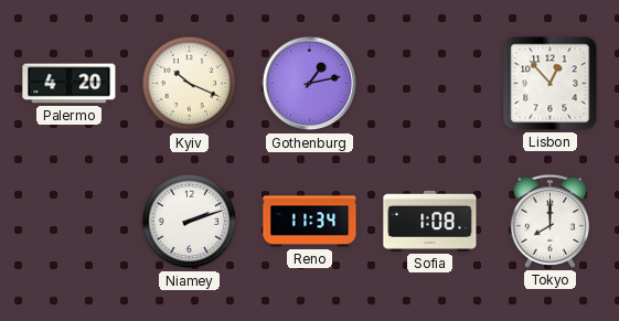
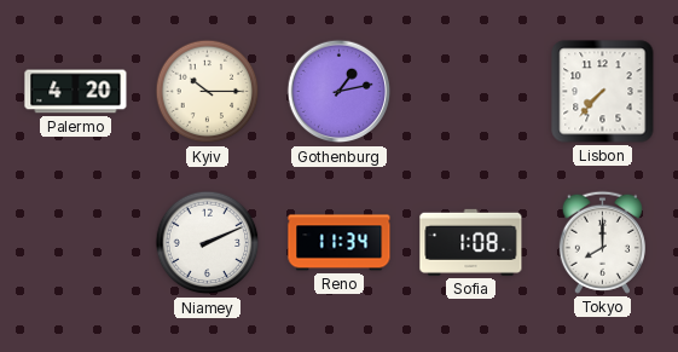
Kyiv: 10:19 -> 10:15
Lisbon: 12:53 -> 7:37
Niamey: 2:12 -> 2:11
